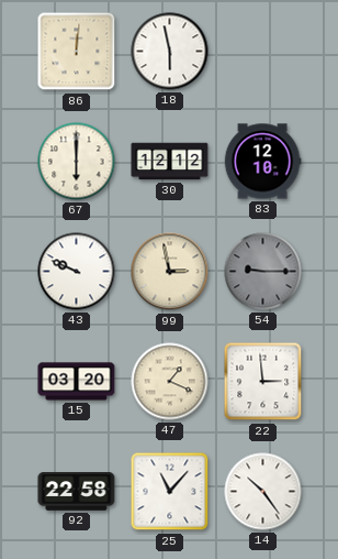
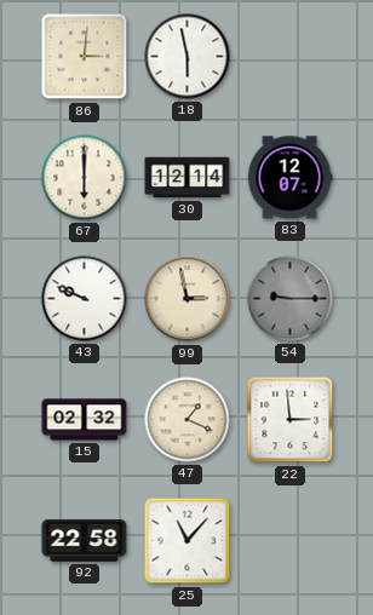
86: 12:01 -> 3:01
30: 12:12 -> 12:14
83: 12:10 -> 12:07
15: 03:20 -> 02:32
14: 10:24 -> none
